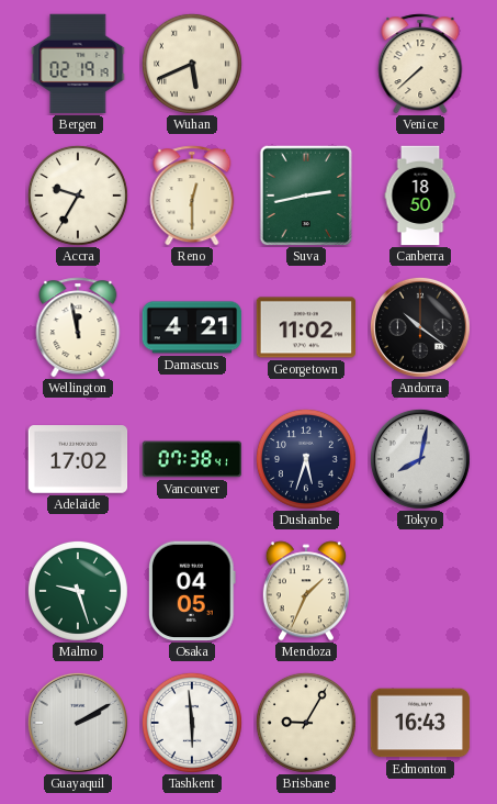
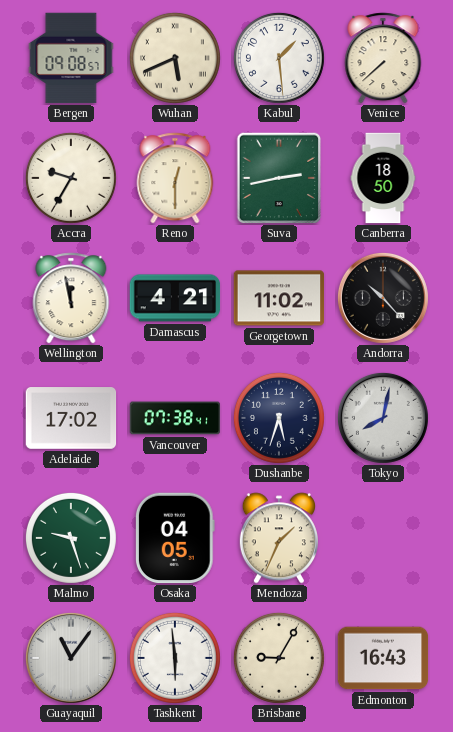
Bergen: 02:19 -> 09:08
Kabul: none -> 1:29
Andorra: 10:21 -> 10:23
Guayaquil: 2:10 -> 11:06
